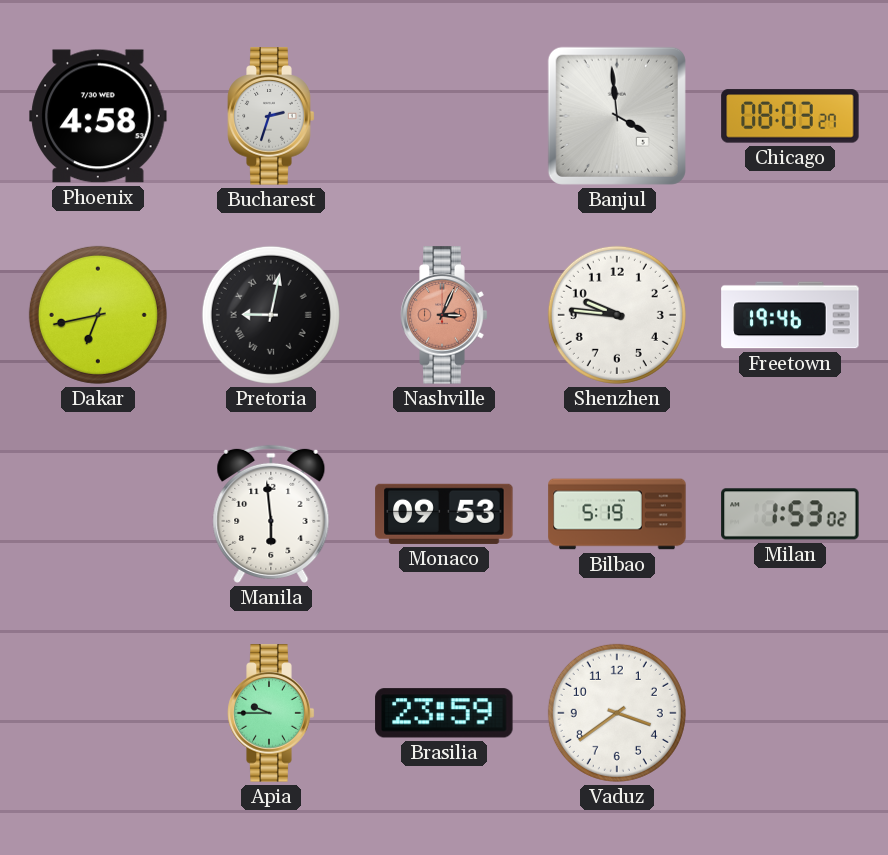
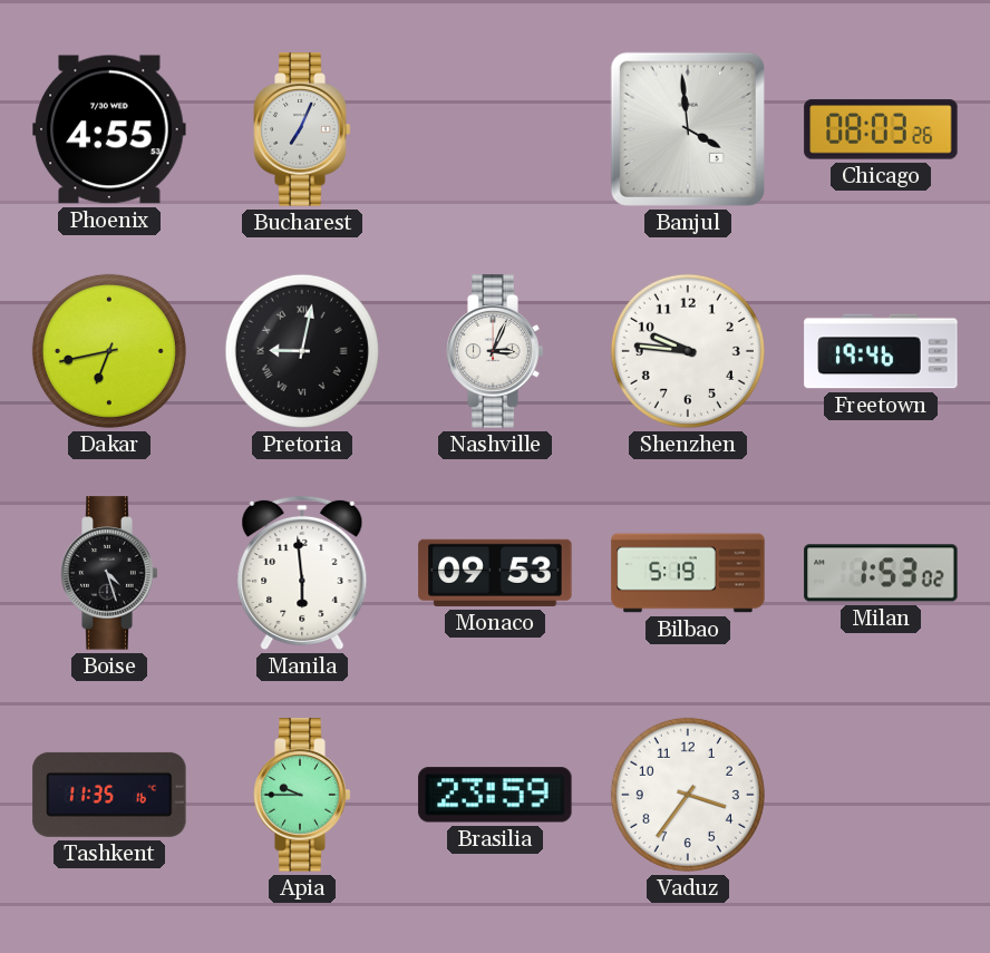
Phoenix: 4:58 -> 4:55
Bucharest: 2:33 -> 7:04
Chicago: 08:03:27 -> 08:03:26
Nashville dial: salmon -> white
Boise: none -> 4:27
Tashkent: none -> 11:35
Vaduz: 3:39 -> 3:36
